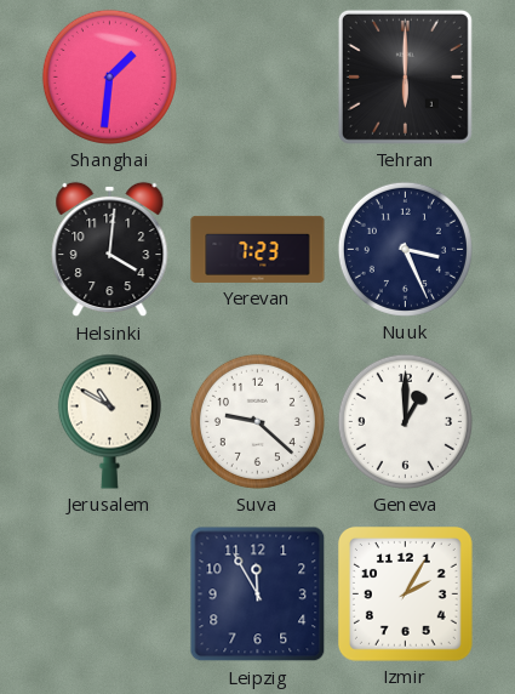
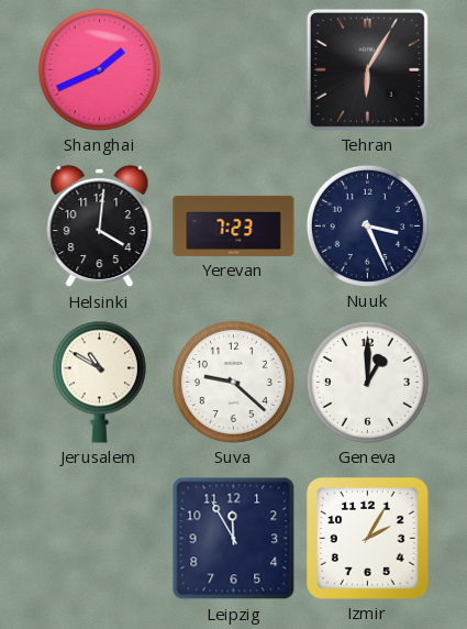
Shanghai: 1:31 -> 1:41
Tehran: 6:00 -> 6:05
